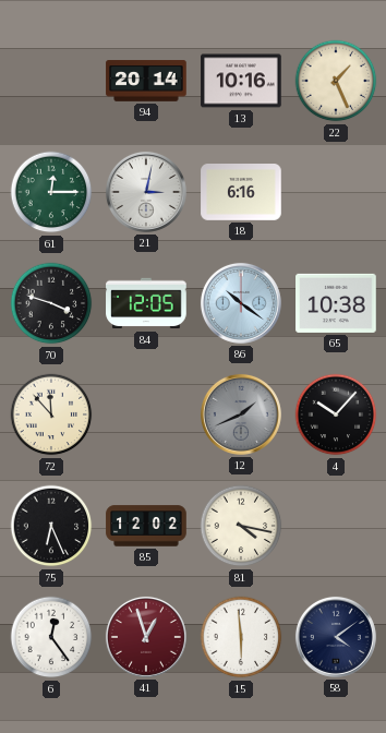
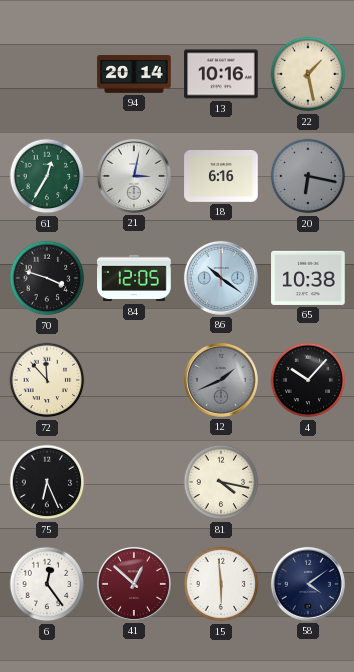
22: 1:26 -> 1:28
61: 12:15 -> 12:35
20: none -> 6:17
85: 12:02 -> none
41: 12:57 -> 12:52
